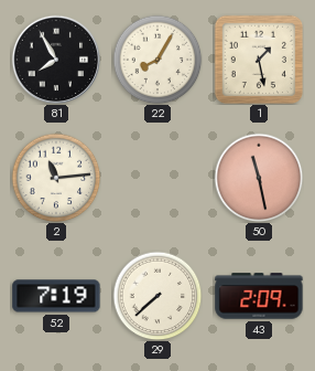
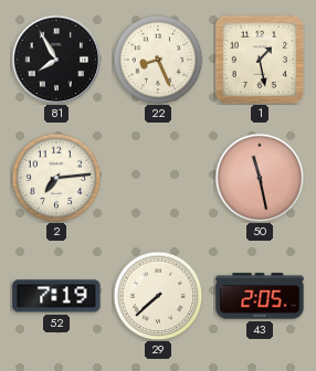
22: 8:05 -> 8:26
2: 11:14 -> 7:14
43: 2:09 -> 2:05
